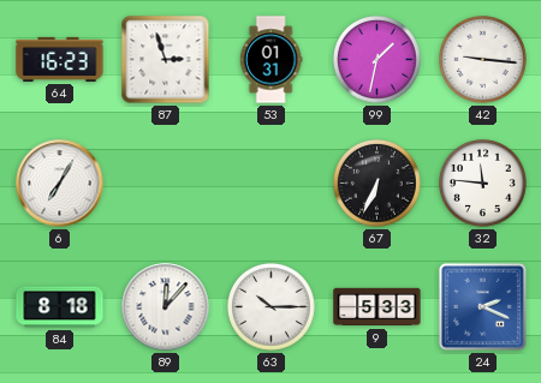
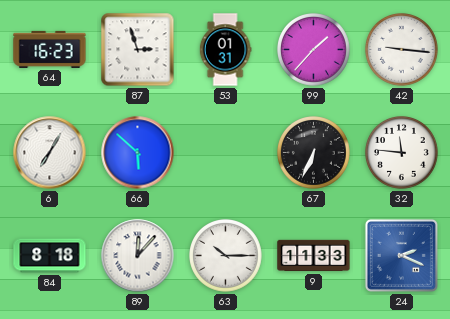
99: 1:32 -> 1:37
66: none -> 5:52
9: 5:33 -> 11:33
